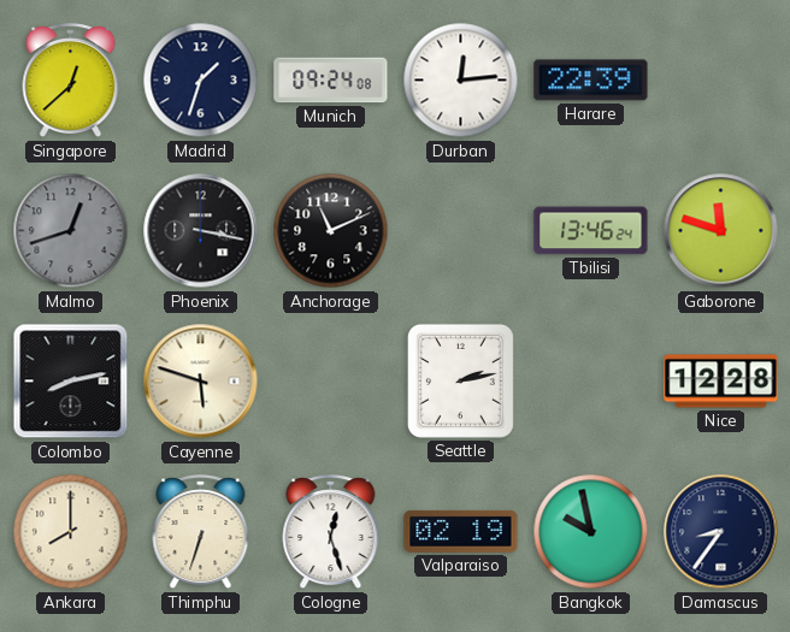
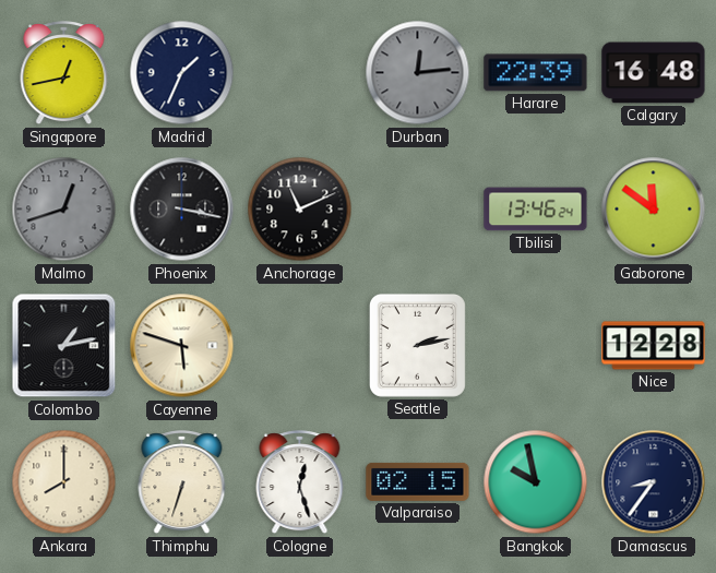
Singapore: 12:38 -> 12:43
Madrid: 1:33 -> 1:34
Munich: 09:24 -> none
Durban dial: white -> grey
Calgary: none -> 16:48
Gaborone: 11:48 -> 11:51
Colombo: 8:13 -> 1:13
Valparaiso: 02:19 -> 02:15
